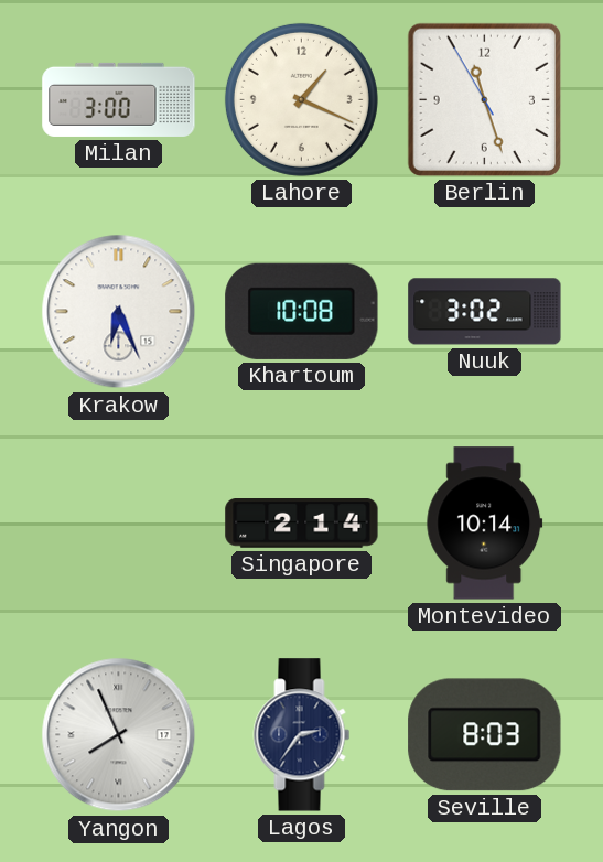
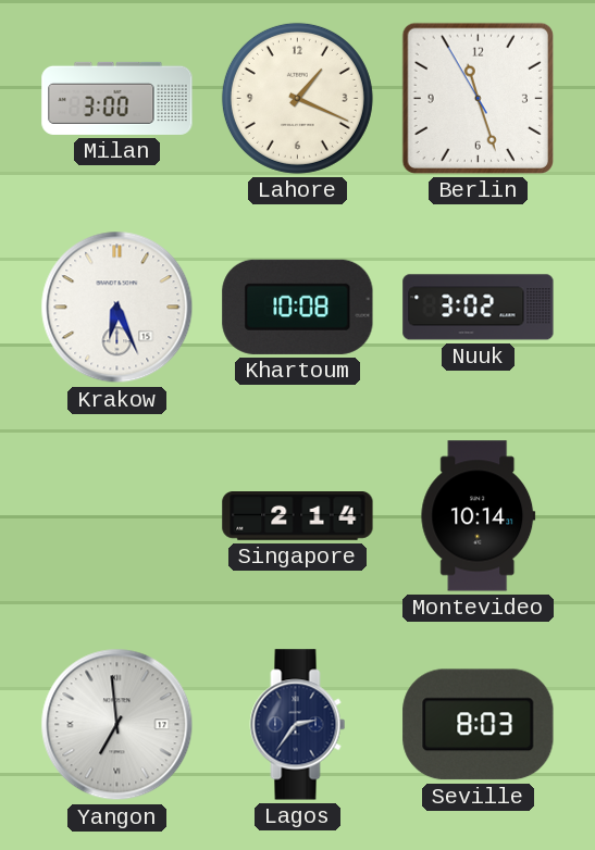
Yangon: 7:56 -> 6:59
